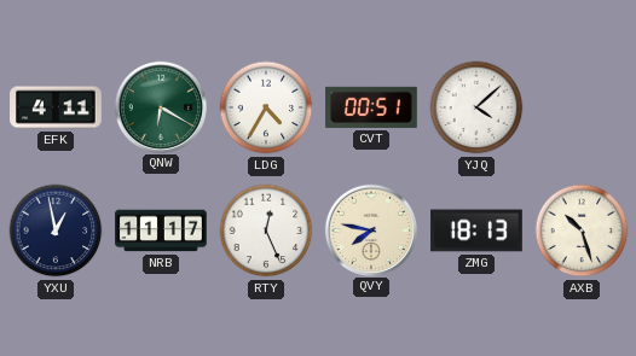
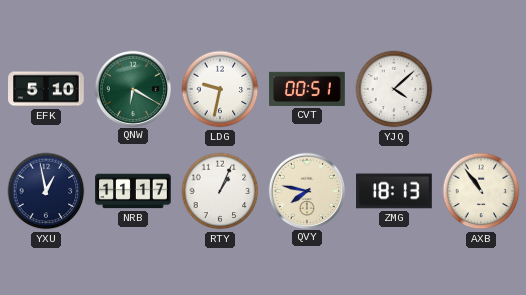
EFK: 4:11 -> 5:10
LDG: 4:35 -> 9:32
RTY: 12:26 -> 1:04
AXB: 10:27 -> 10:54
